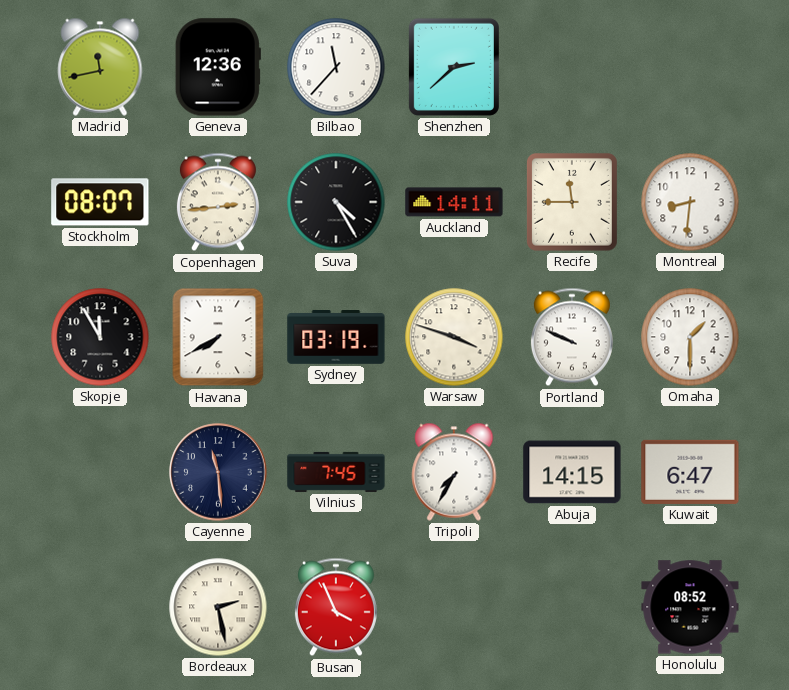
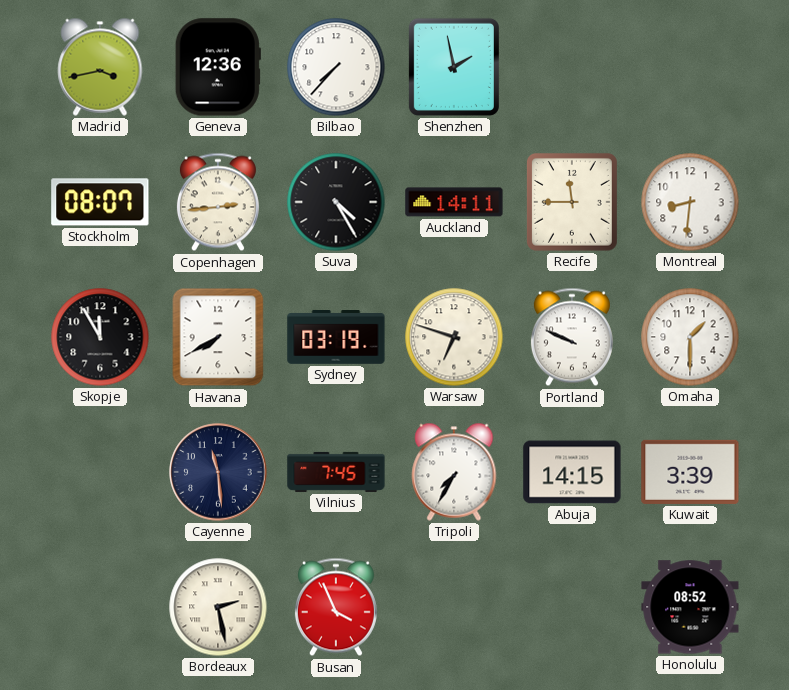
Madrid: 11:43 -> 3:43
Bilbao: 11:37 -> 7:37
Shenzhen: 2:38 -> 1:58
Warsaw: 3:48 -> 6:48
Kuwait: 6:47 -> 3:39
